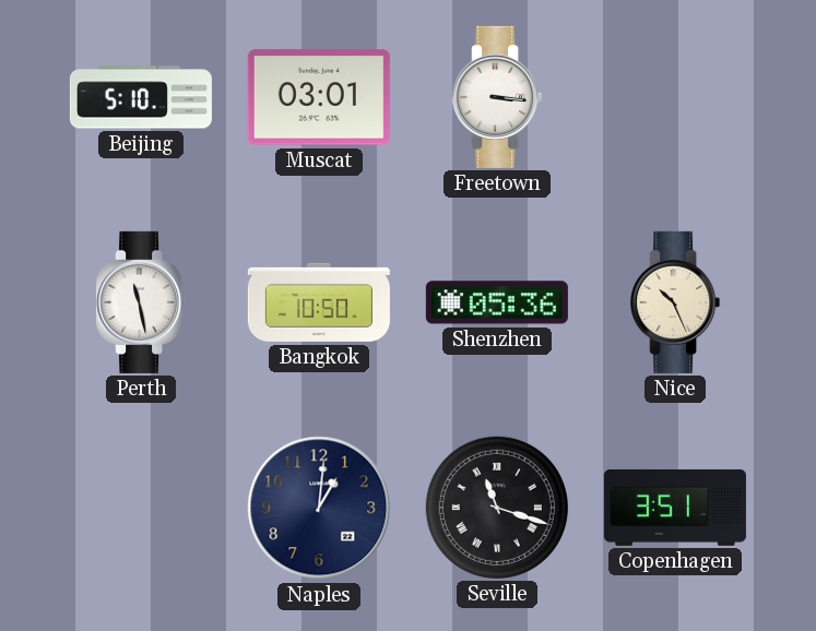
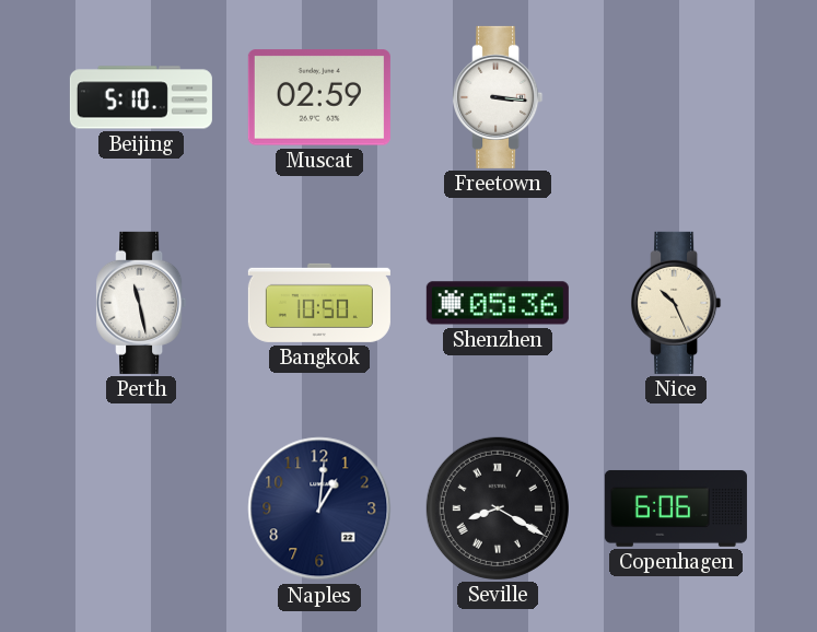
Muscat: 03:01 -> 02:59
Seville: 11:18 -> 8:20
Copenhagen: 3:51 -> 6:06
